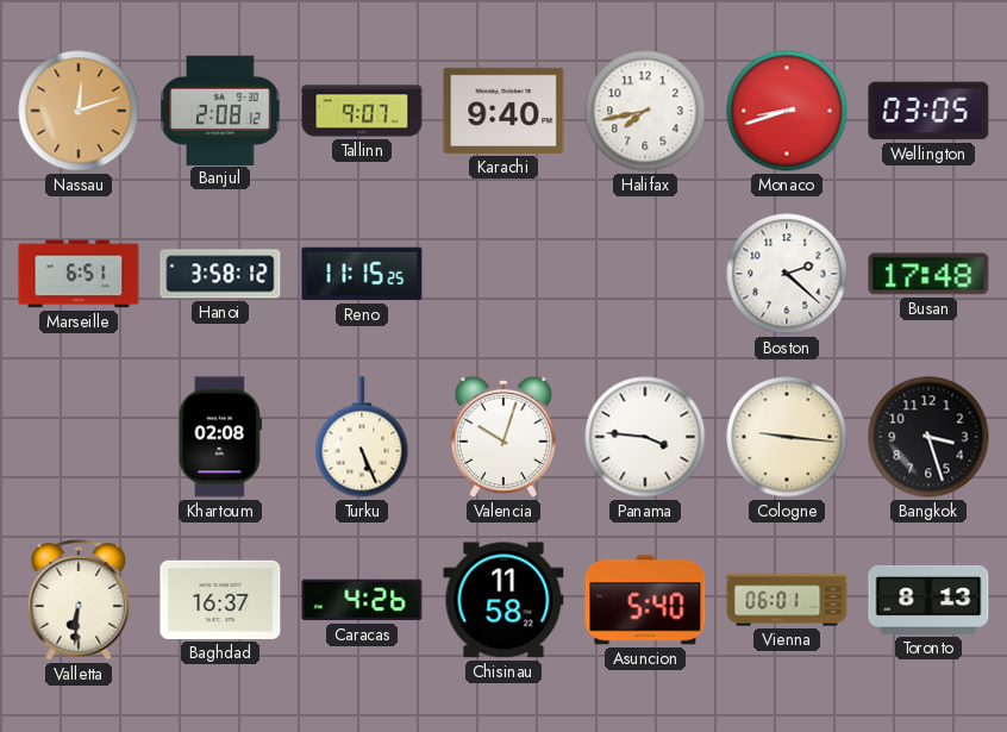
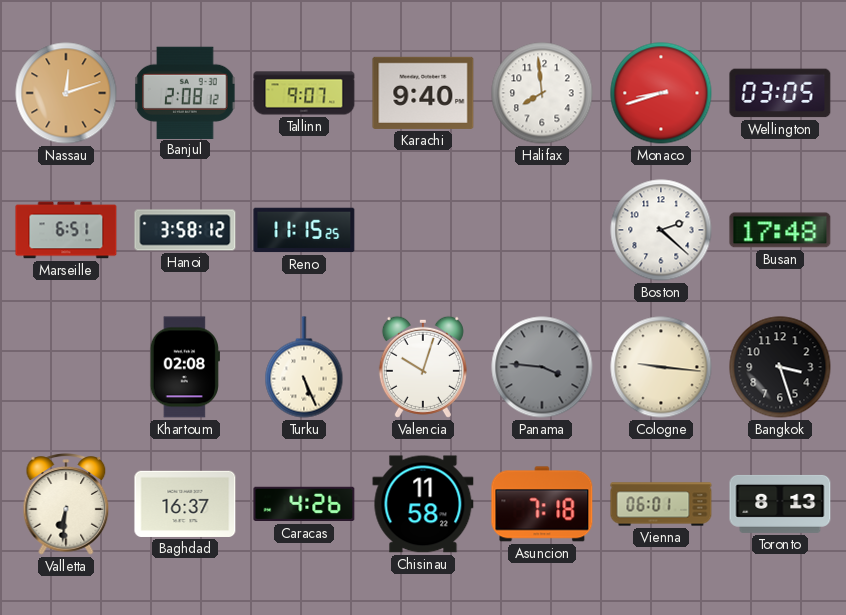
Halifax: 7:43 -> 7:59
Panama dial: white -> grey
Asuncion: 5:40 -> 7:18
